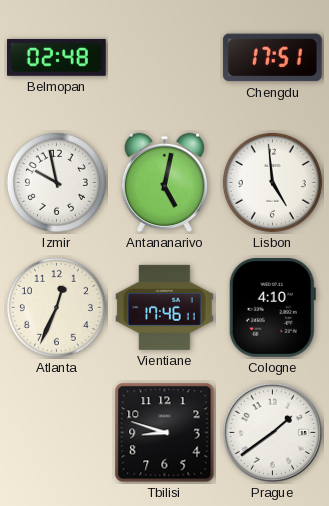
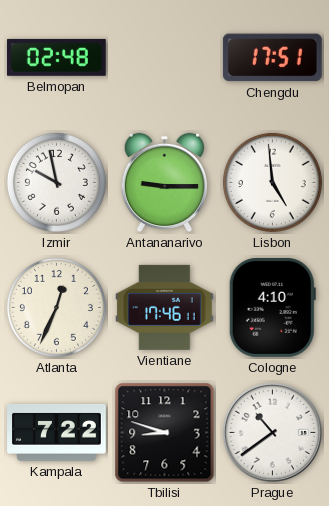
Antananarivo: 5:02 -> 9:15
Kampala: none -> 7:22
Prague: 1:39 -> 10:39
